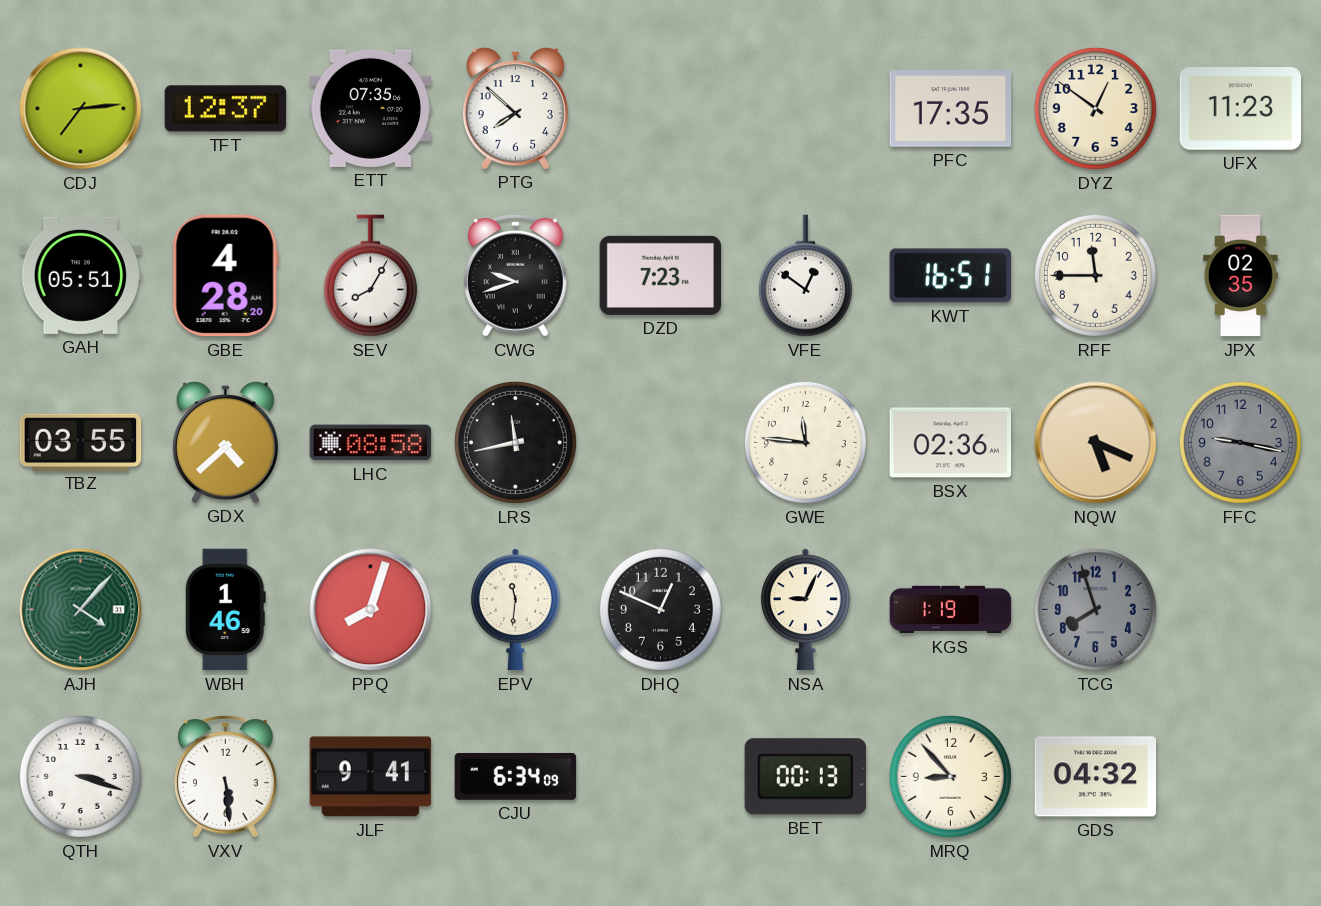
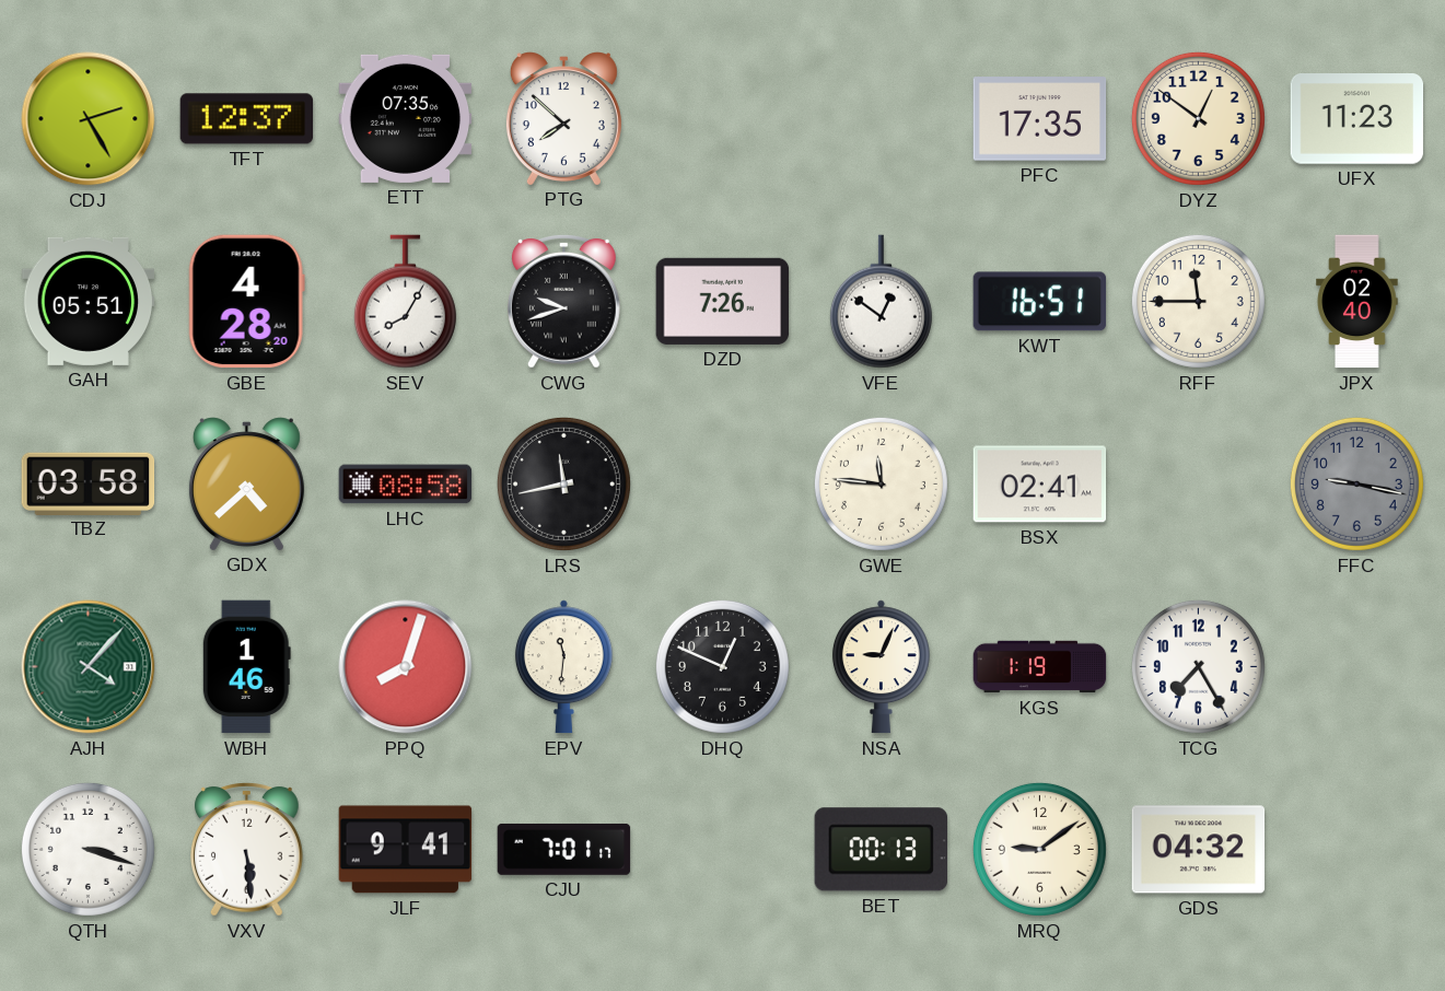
CDJ: 7:14 -> 2:25
DZD: 7:23 -> 7:26
JPX: 02:35 -> 02:40
TBZ: 03:55 -> 03:58
BSX: 02:36 -> 02:41
NQW: 5:19 -> none
TCG: 7:57 -> 7:25
TCG dial: grey -> white
CJU: 6:34 -> 7:01
MRQ: 8:53 -> 9:09
